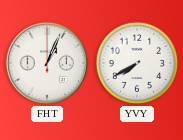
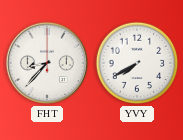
FHT: 1:04 -> 8:37
